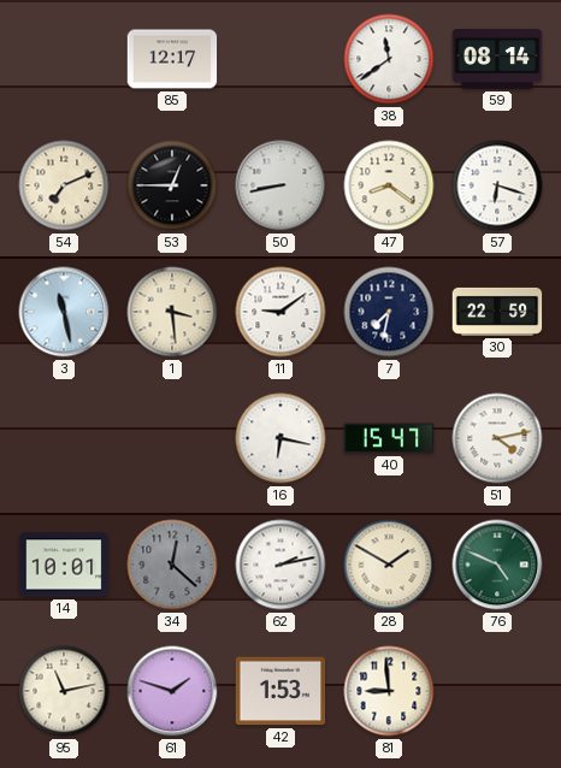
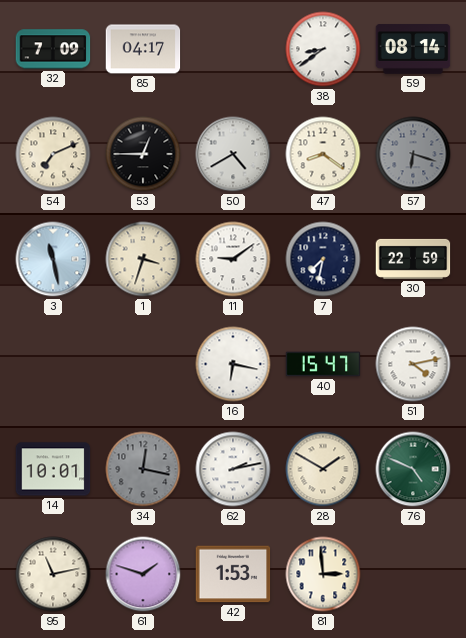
32: none -> 7:09
85: 12:17 -> 04:17
38: 11:39 -> 8:39
50: 8:43 -> 4:40
57 dial: white -> grey
1: 3:29 -> 3:33
34: 12:22 -> 12:17
81: 8:59 -> 2:59
